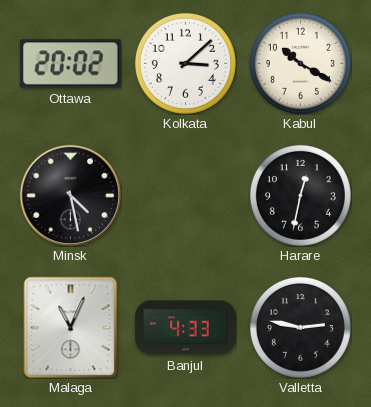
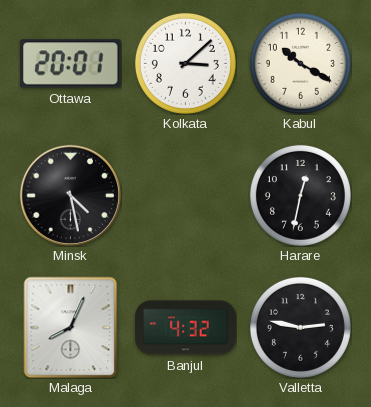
Ottawa: 20:02 -> 20:01
Malaga: 11:04 -> 8:04
Banjul: 4:33 -> 4:32
